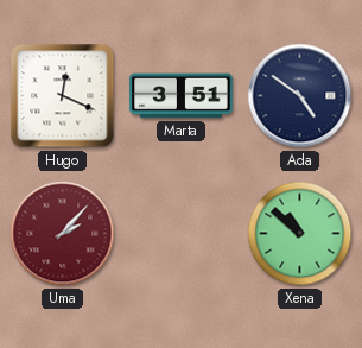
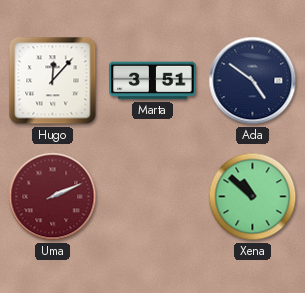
Hugo: 12:19 -> 12:07
Uma: 2:07 -> 2:11
